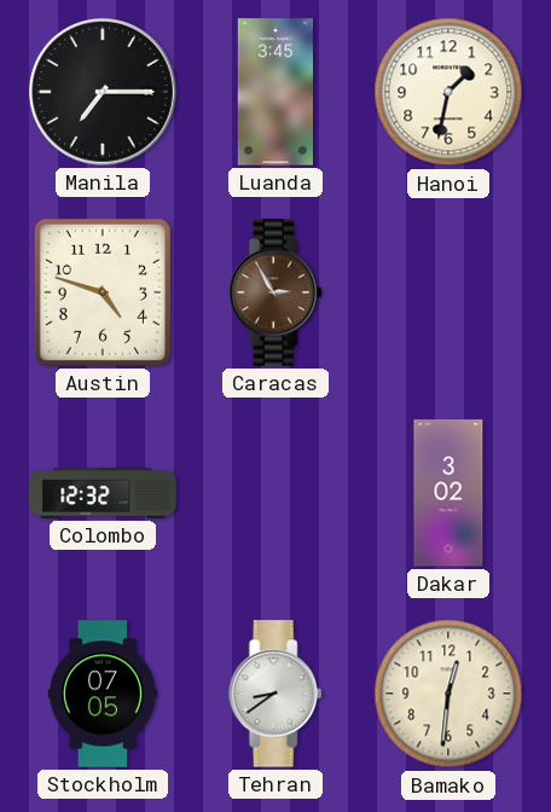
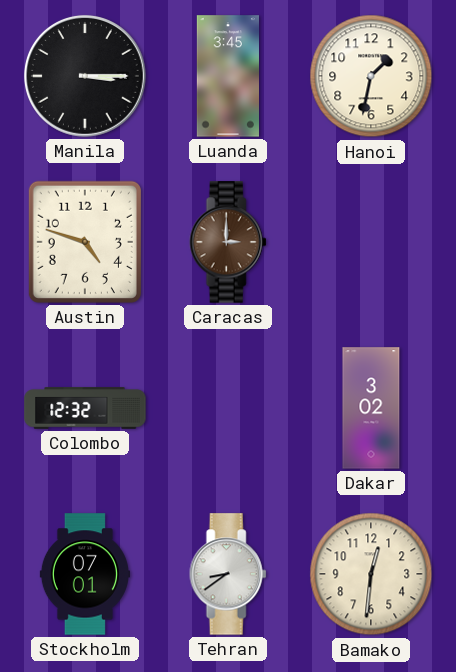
Manila: 7:15 -> 3:15
Caracas: 2:55 -> 3:00
Stockholm: 07:05 -> 07:01
